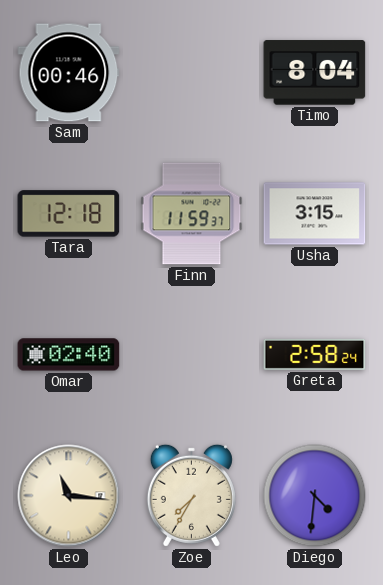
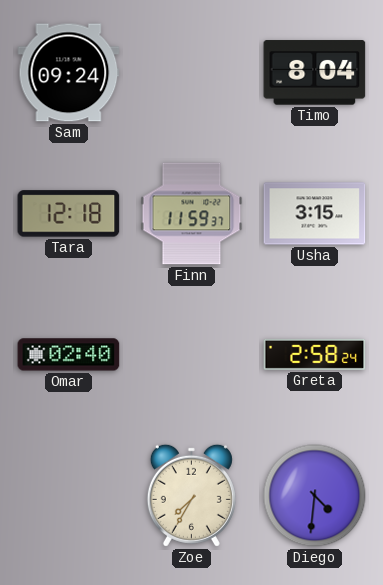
Sam: 00:46 -> 09:24
Leo: 11:16 -> none
